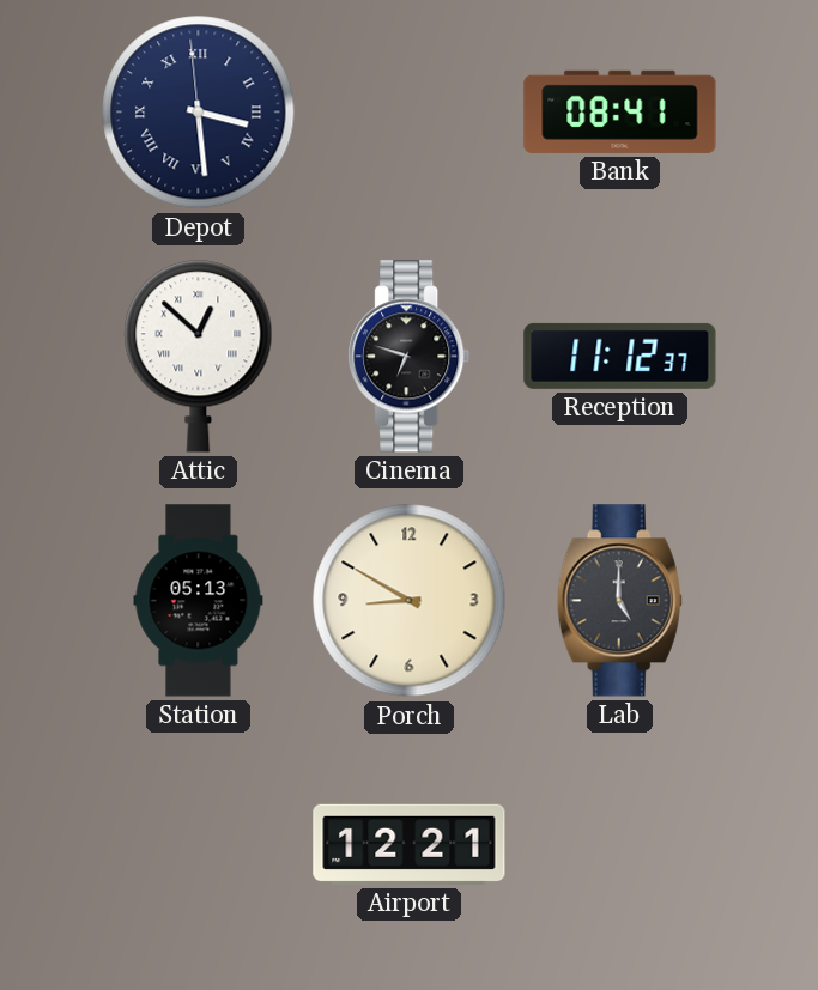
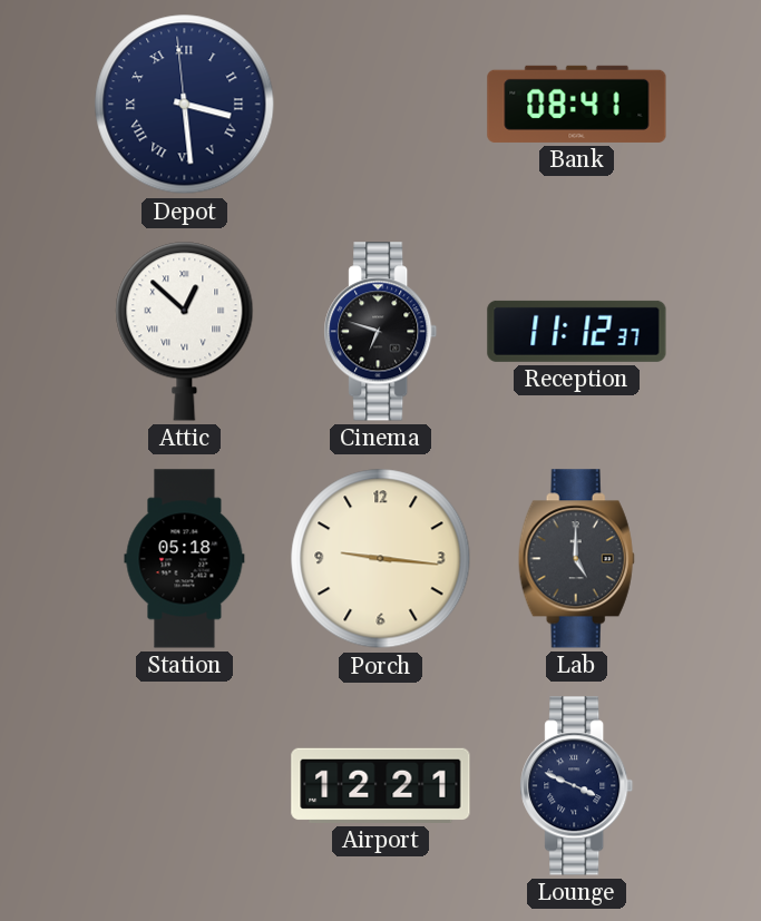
Station: 05:13 -> 05:18
Porch: 8:50 -> 9:16
Lounge: none -> 3:49
